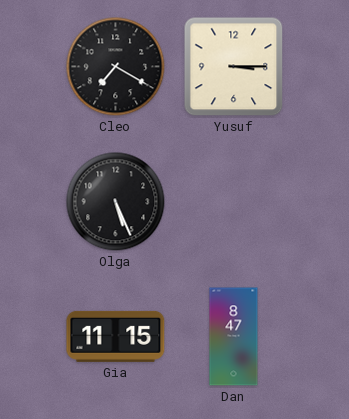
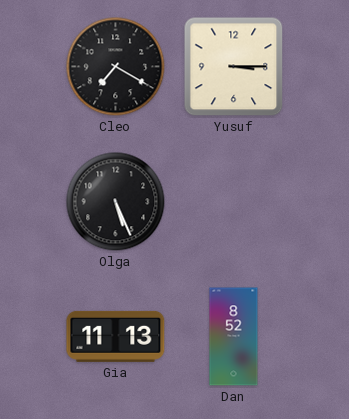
Gia: 11:15 -> 11:13
Dan: 8:47 -> 8:52
